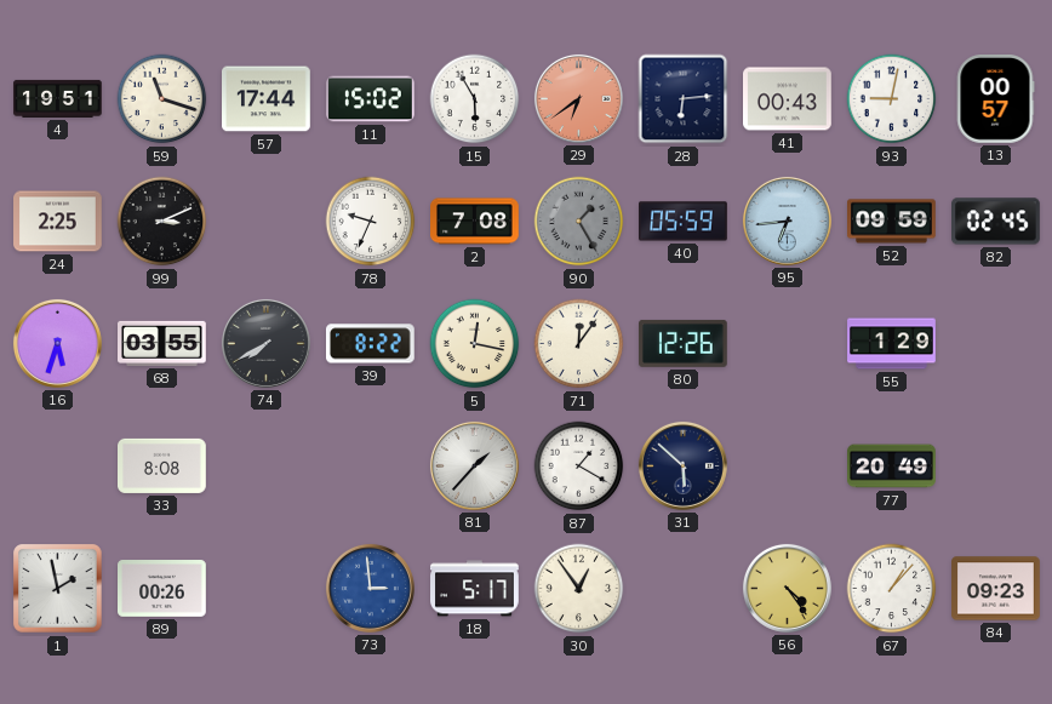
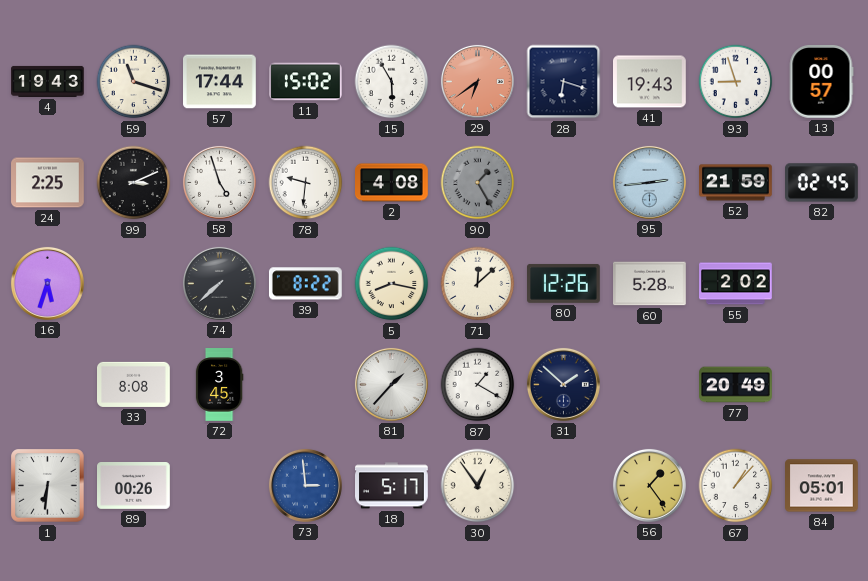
4: 19:51 -> 19:43
28: 6:14 -> 6:18
41: 00:43 -> 19:43
93: 9:02 -> 8:57
58: none -> 4:57
78: 9:34 -> 9:31
2: 7:08 -> 4:08
40: 05:59 -> none
95: 6:44 -> 2:44
52: 09:59 -> 21:59
68: 03:55 -> none
74: 7:40 -> 7:38
5: 12:17 -> 8:17
71: 12:06 -> 12:08
60: none -> 5:28
55: 1:29 -> 2:02
72: none -> 3:45
31: 5:52 -> 1:52
1: 1:58 -> 6:31
56: 4:24 -> 1:24
84: 09:23 -> 05:01
